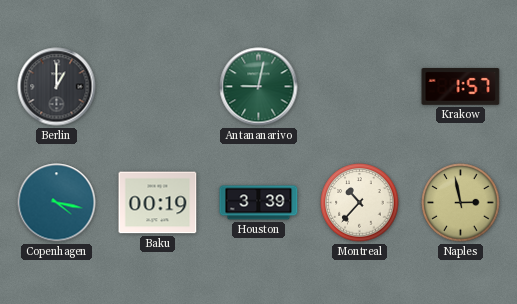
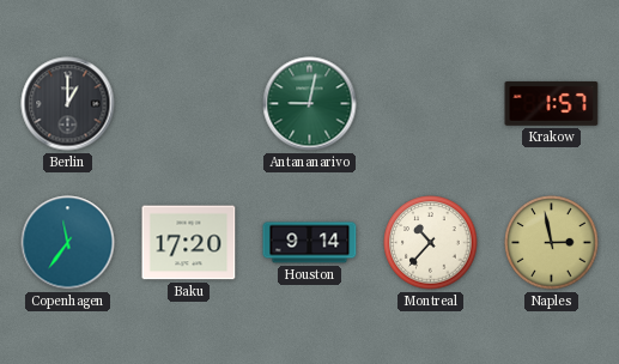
Copenhagen: 4:17 -> 11:36
Baku: 00:19 -> 17:20
Houston: 3:39 -> 9:14
